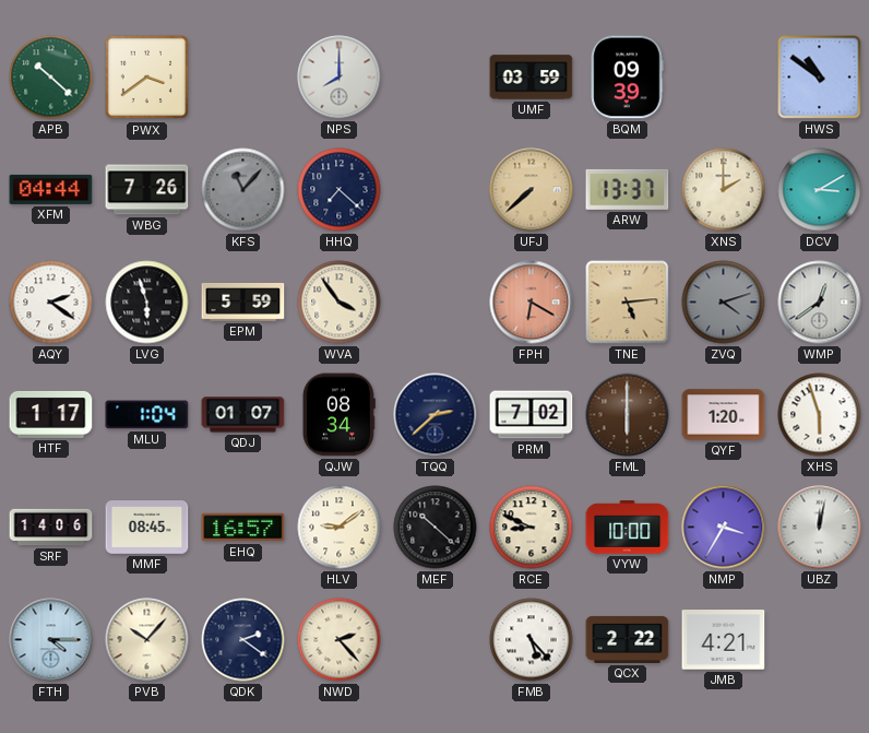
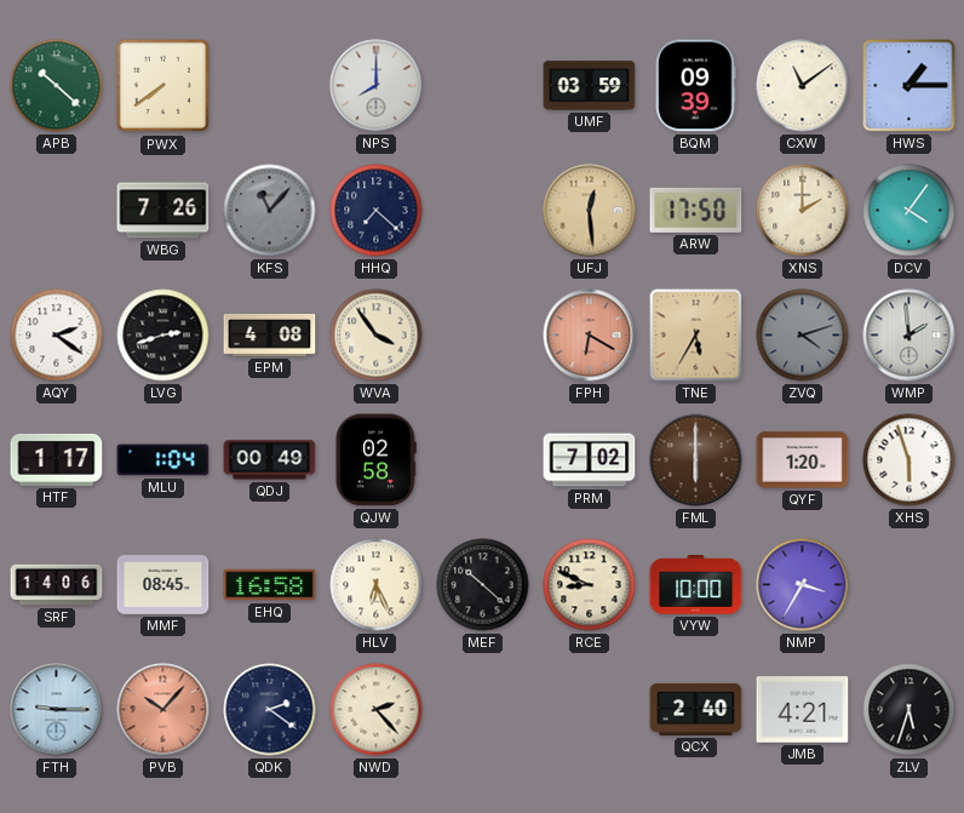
PWX: 3:39 -> 7:39
CXW: none -> 11:09
HWS: 10:51 -> 1:15
XFM: 04:44 -> none
UFJ: 7:38 -> 12:29
ARW: 13:37 -> 17:50
DCV: 3:10 -> 4:06
LVG: 5:57 -> 2:42
EPM: 5:59 -> 4:08
TNE: 5:14 -> 5:35
WMP: 12:39 -> 1:59
QDJ: 01:07 -> 00:49
QJW: 08:34 -> 02:58
TQQ: 2:38 -> none
EHQ: 16:57 -> 16:58
HLV: 9:09 -> 6:26
UBZ: 12:02 -> none
FTH: 4:15 -> 9:15
PVB dial: cream -> salmon
FMB: 5:23 -> none
QCX: 2:22 -> 2:40
ZLV: none -> 5:33
